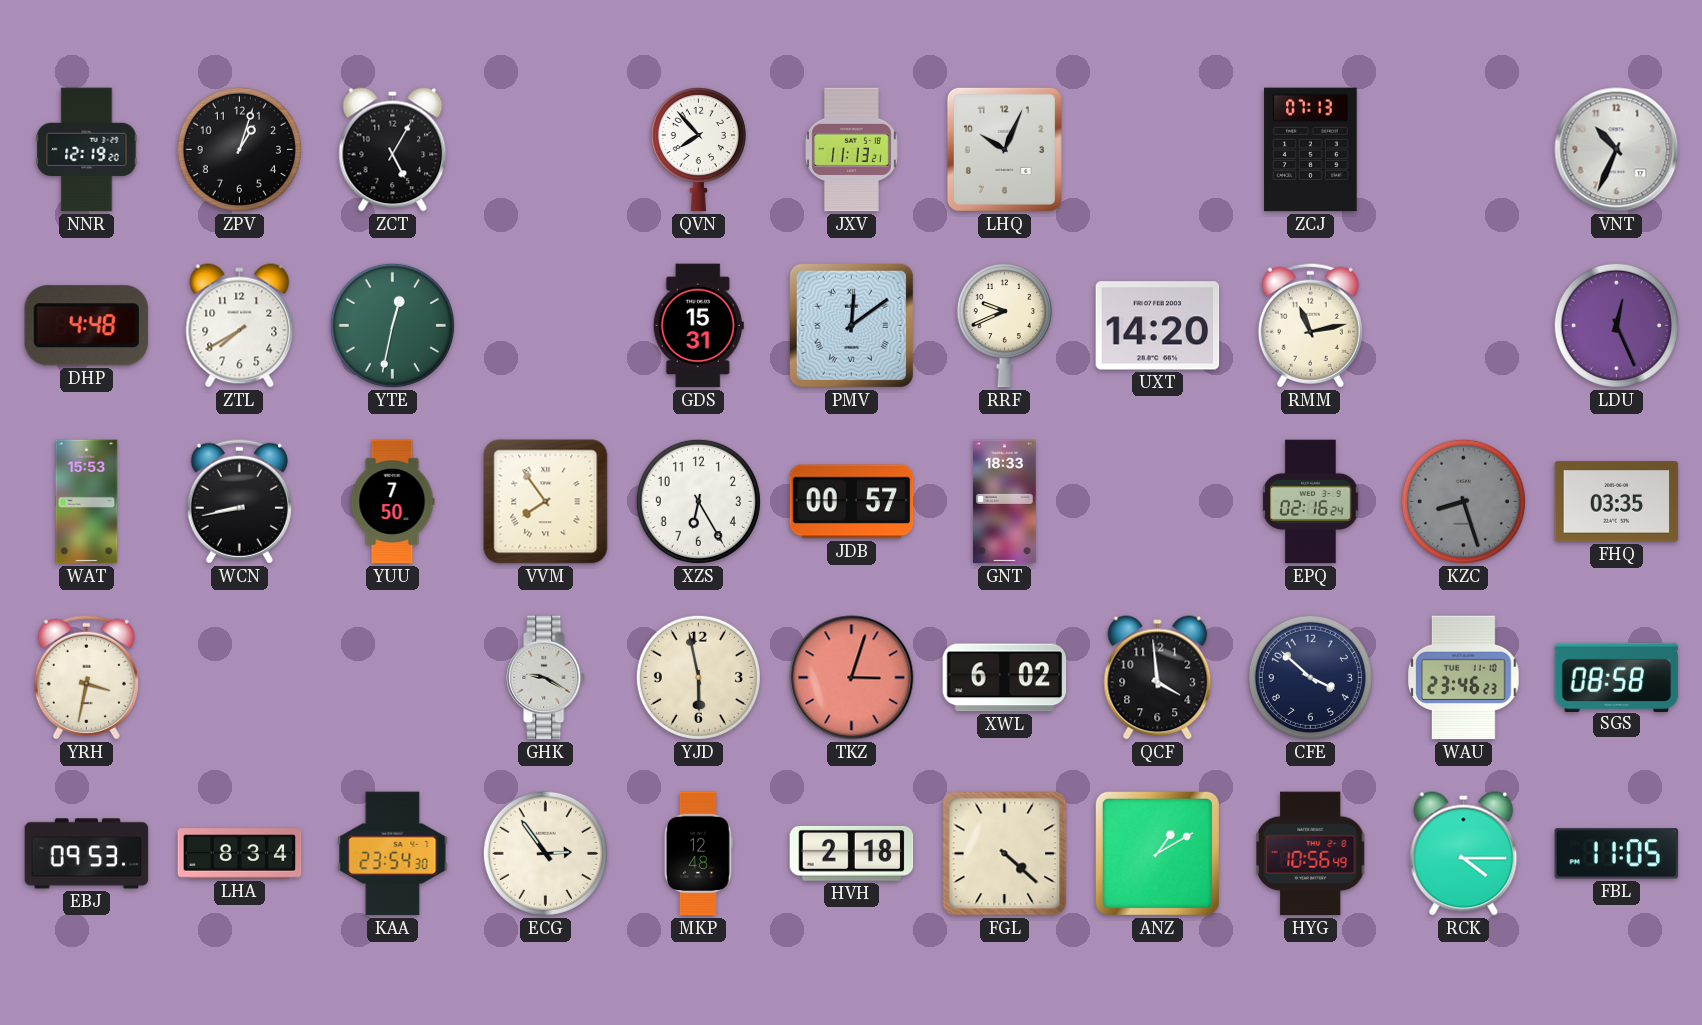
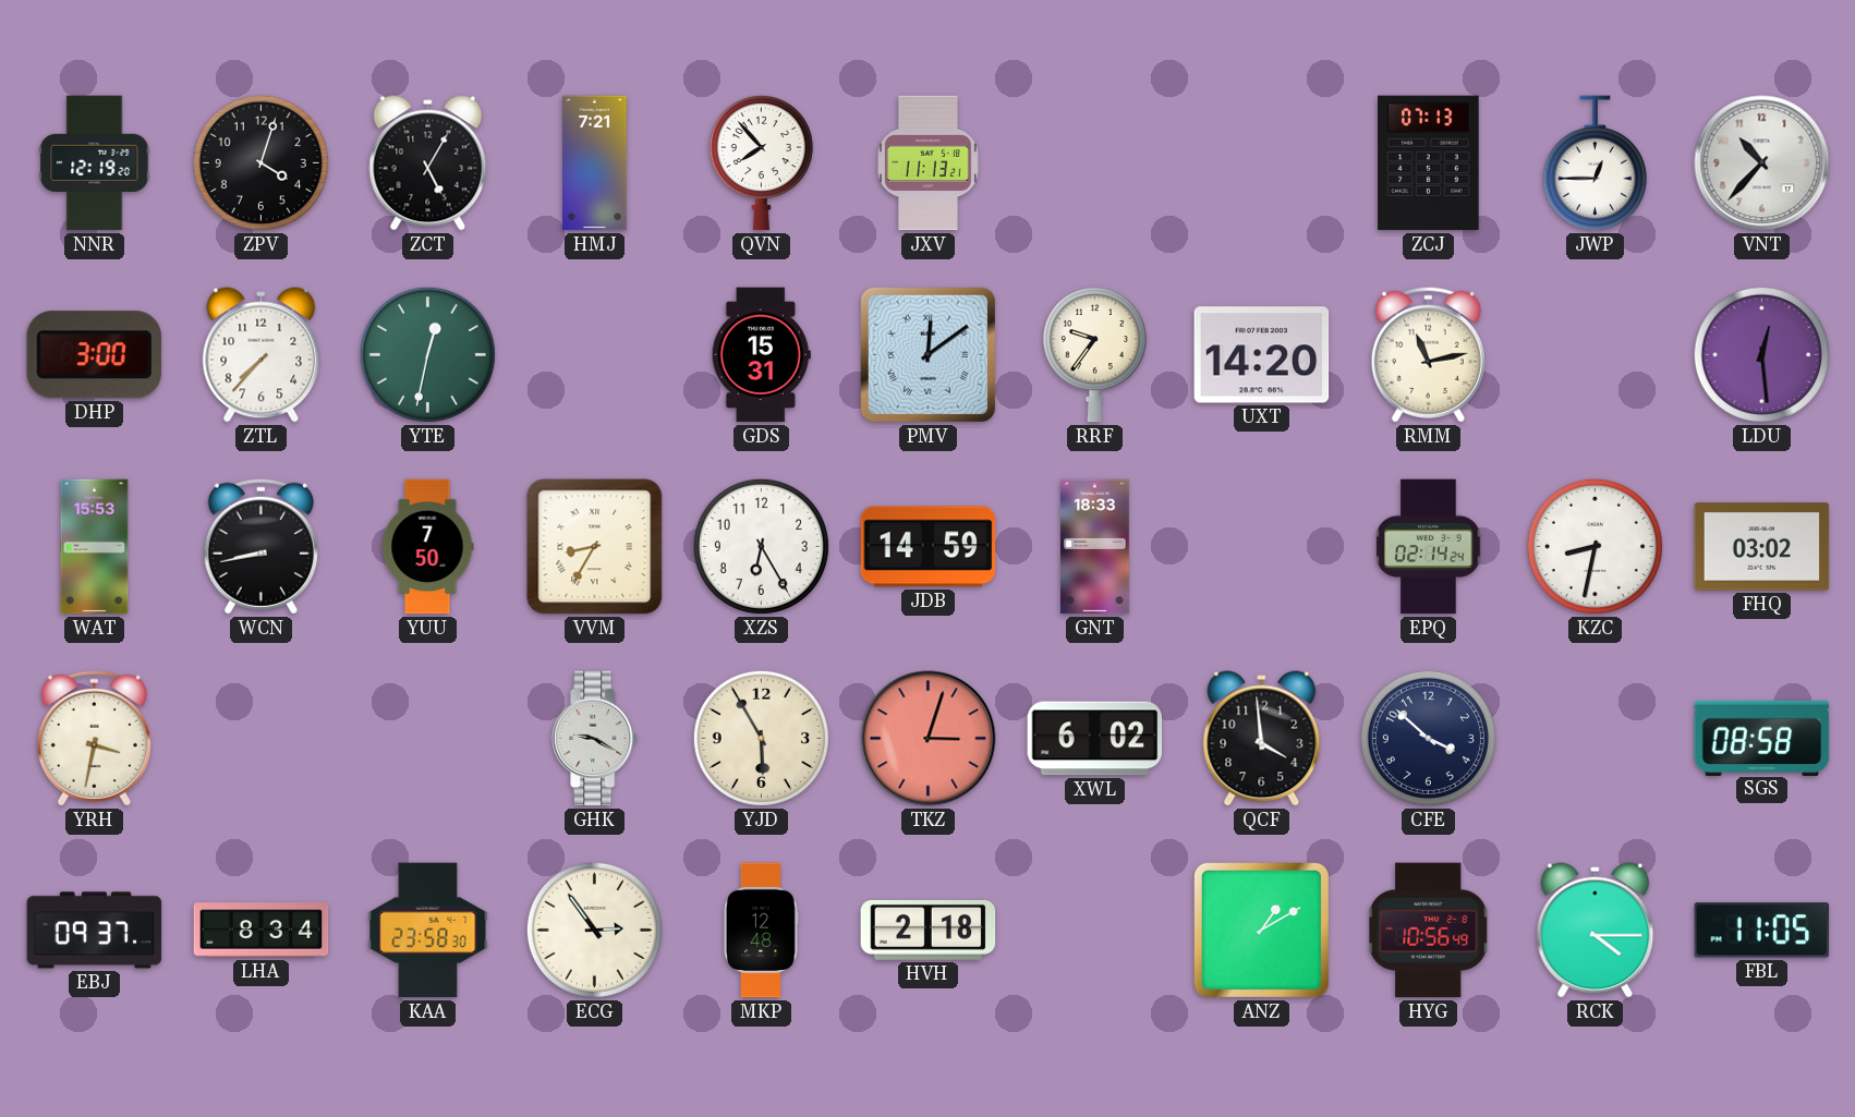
ZPV: 1:03 -> 4:03
HMJ: none -> 7:21
LHQ: 10:04 -> none
JWP: none -> 12:45
VNT: 10:34 -> 10:37
DHP: 4:48 -> 3:00
ZTL: 7:40 -> 7:37
RRF: 9:41 -> 9:36
LDU: 12:26 -> 12:29
VVM: 7:54 -> 8:35
JDB: 00:57 -> 14:59
EPQ: 02:16 -> 02:14
KZC: 8:27 -> 8:32
KZC dial: grey -> white
FHQ: 03:35 -> 03:02
YJD: 5:58 -> 5:55
WAU: 23:46 -> none
EBJ: 09:53 -> 09:37
KAA: 23:54 -> 23:58
FGL: 4:22 -> none
